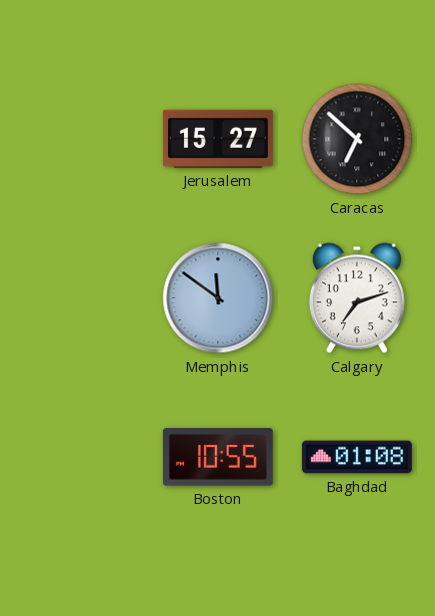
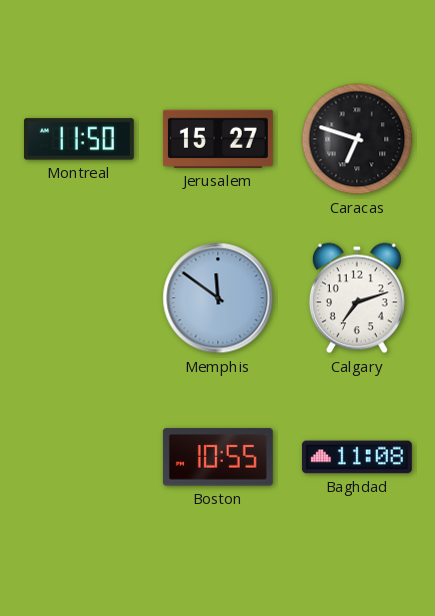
Montreal: none -> 11:50
Caracas: 6:52 -> 6:48
Baghdad: 01:08 -> 11:08
